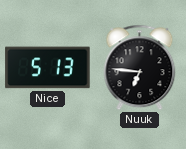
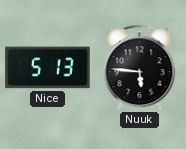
Nuuk: 6:46 -> 5:46
